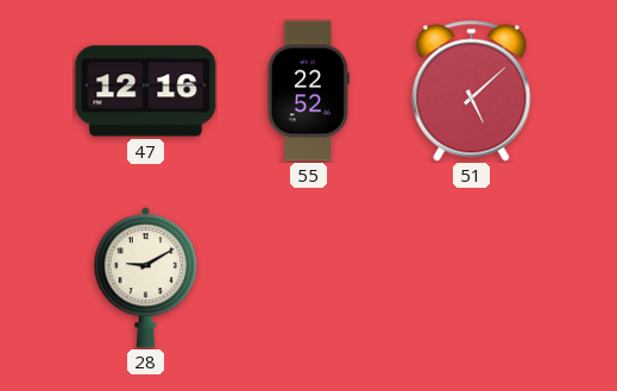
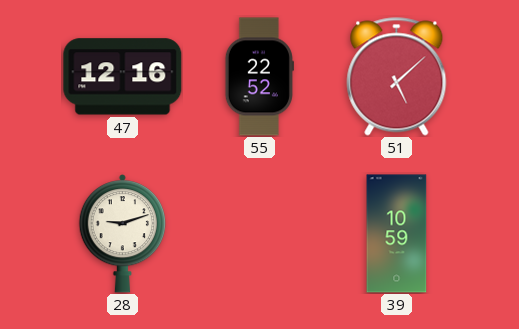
28: 9:10 -> 9:12
39: none -> 10:59
